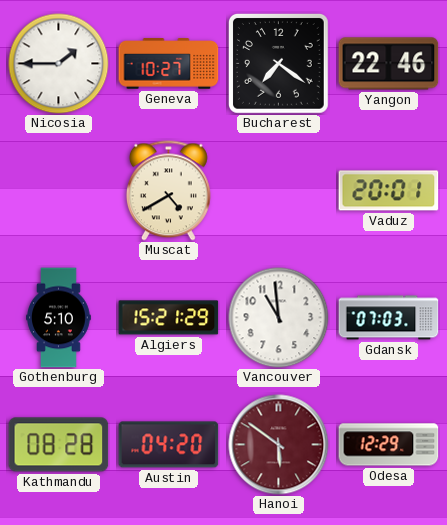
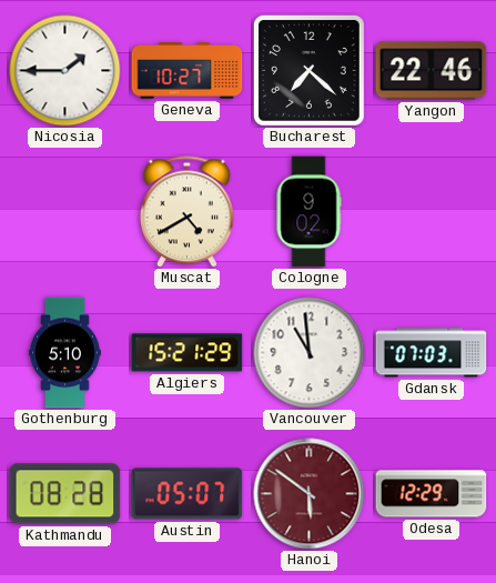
Bucharest: 7:21 -> 7:22
Cologne: none -> 9:02
Vaduz: 20:01 -> none
Austin: 04:20 -> 05:07
